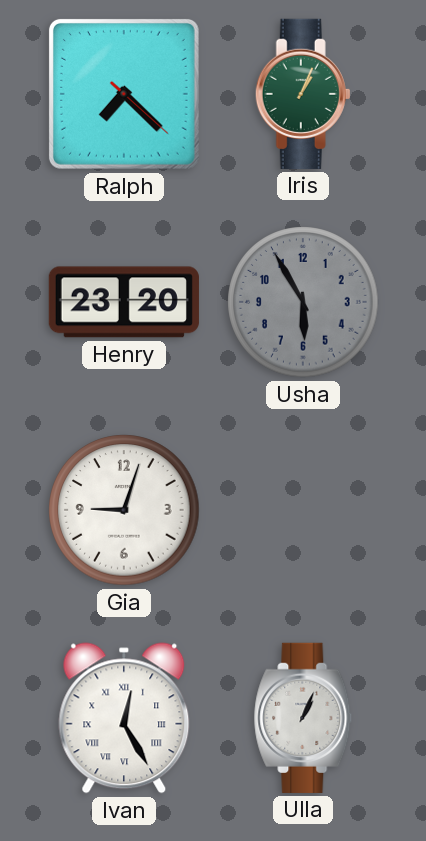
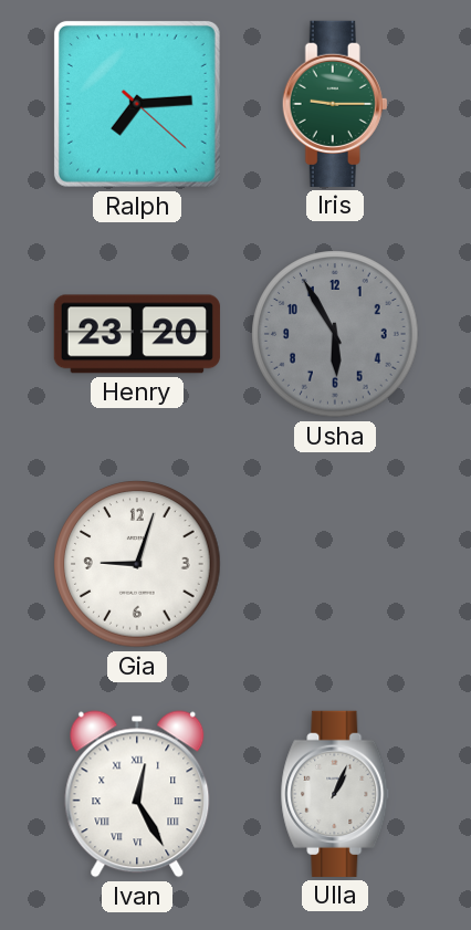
Ralph: 7:22 -> 7:14
Iris: 1:04 -> 9:15
